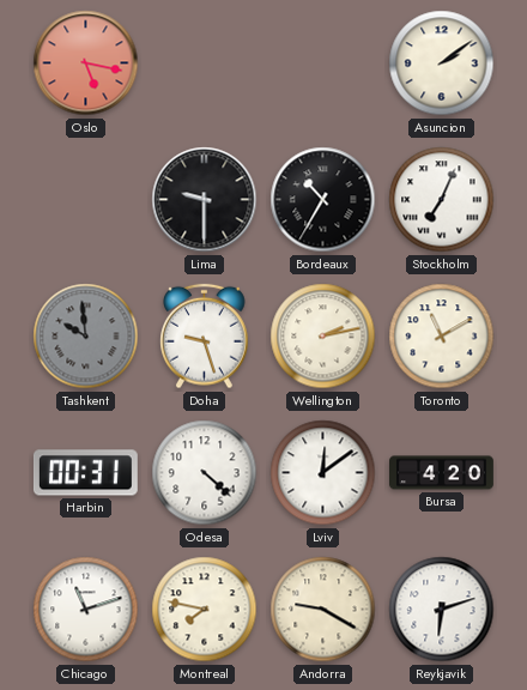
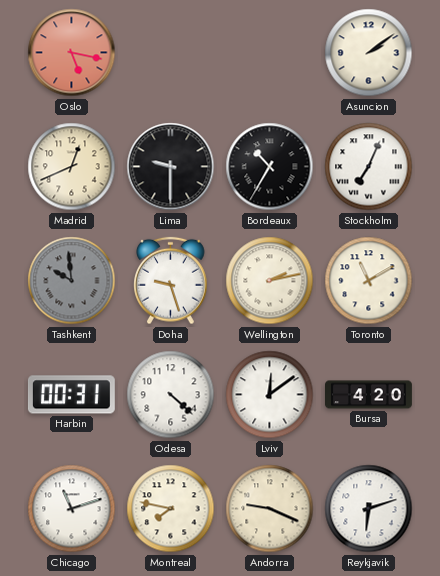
Madrid: none -> 12:41
Andorra: 9:20 -> 9:19
